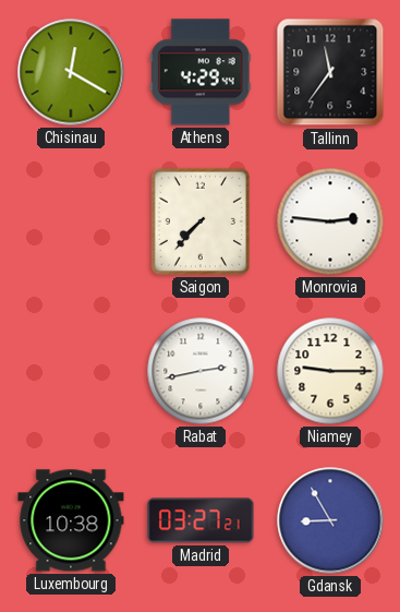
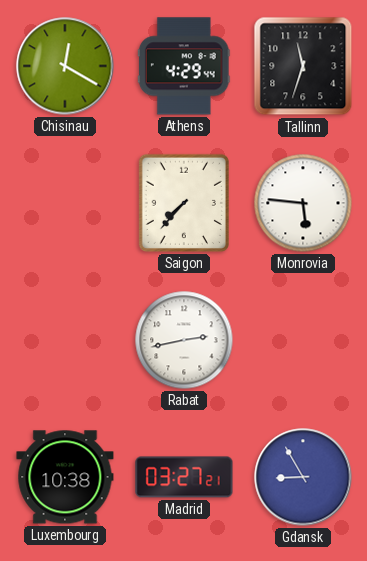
Tallinn: 11:36 -> 11:33
Monrovia: 2:46 -> 5:46
Niamey: 9:15 -> none
